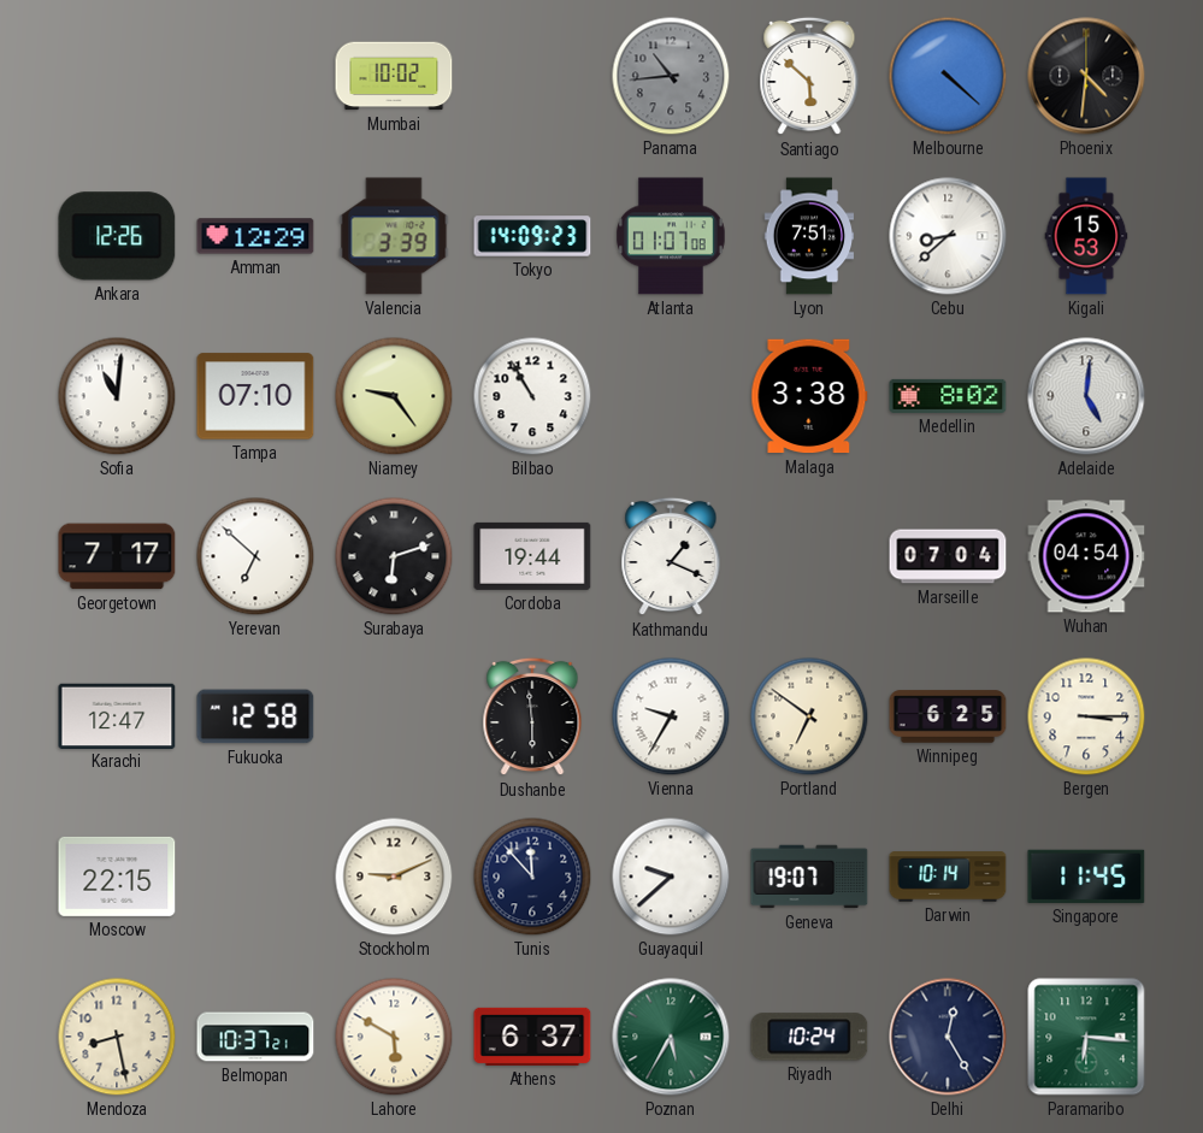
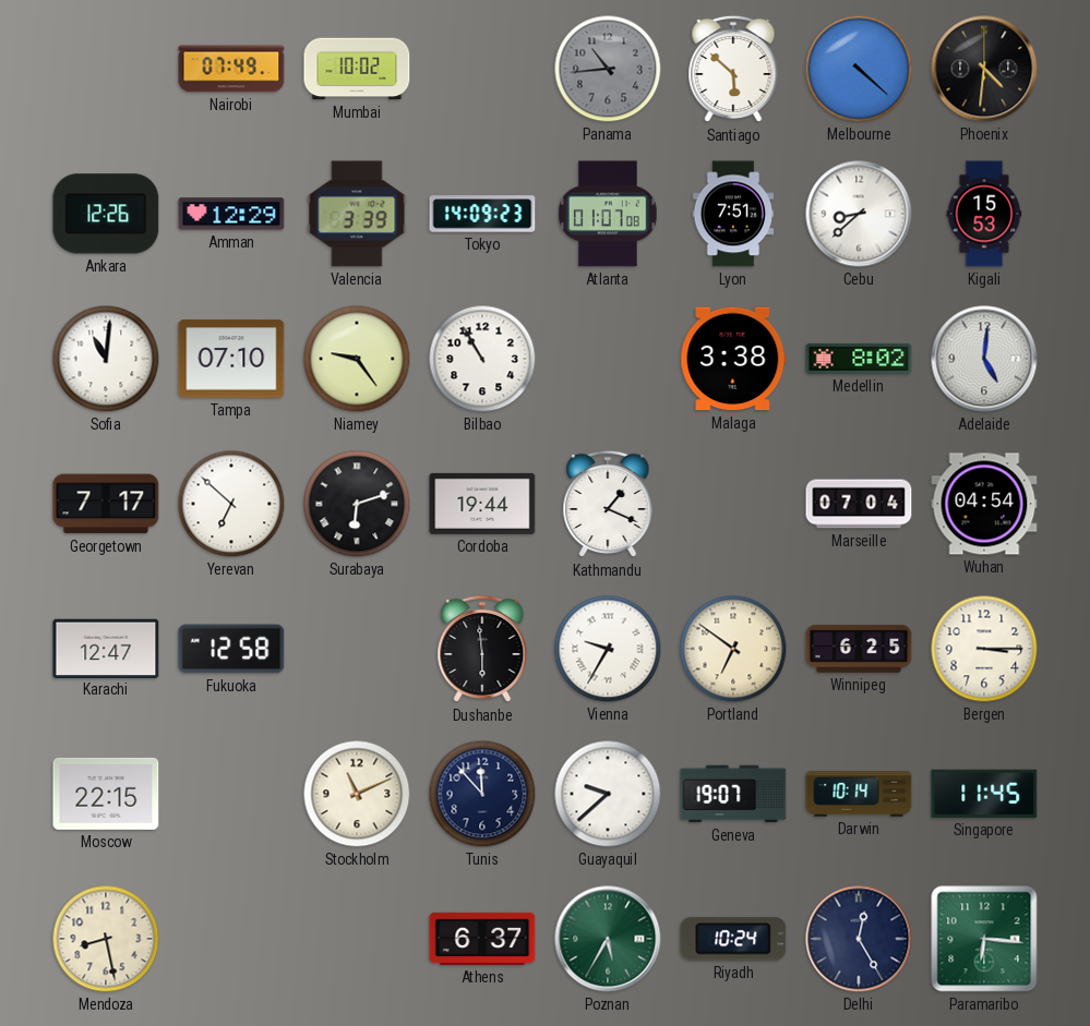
Nairobi: none -> 07:49
Stockholm: 9:11 -> 11:11
Belmopan: 10:37 -> none
Lahore: 5:50 -> none
